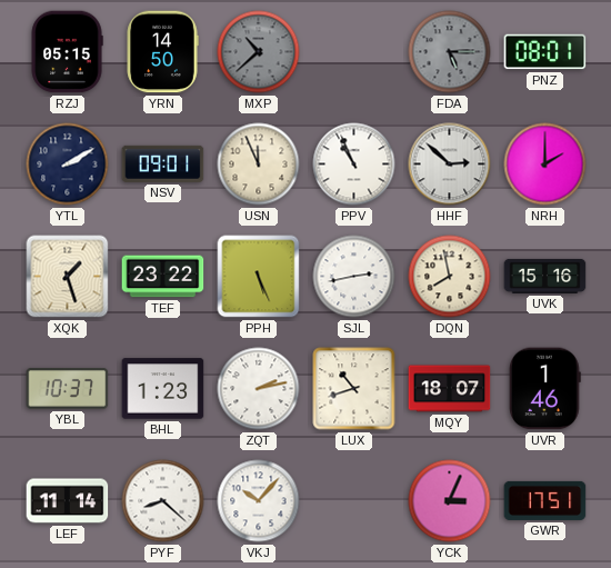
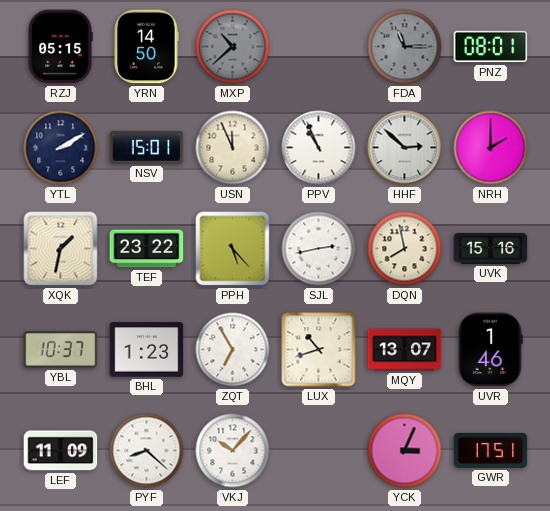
FDA: 5:15 -> 11:15
NSV: 09:01 -> 15:01
XQK: 1:27 -> 1:32
PPH: 5:26 -> 5:23
ZQT: 2:13 -> 6:55
MQY: 18:07 -> 13:07
LEF: 11:14 -> 11:09
